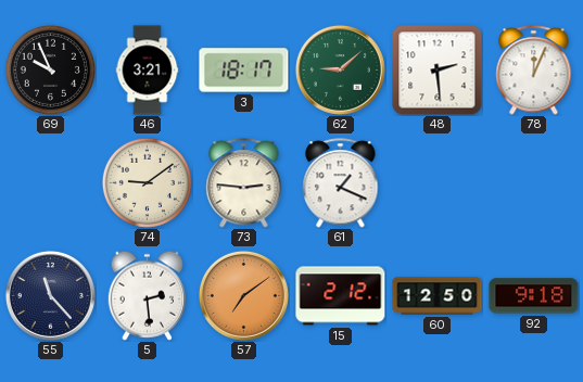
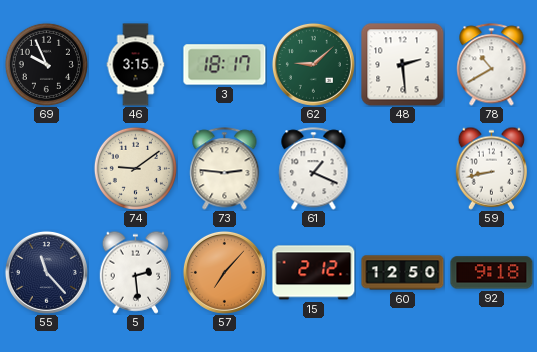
46: 3:21 -> 3:15
78: 12:04 -> 10:40
59: none -> 8:43
57: 7:09 -> 7:07
